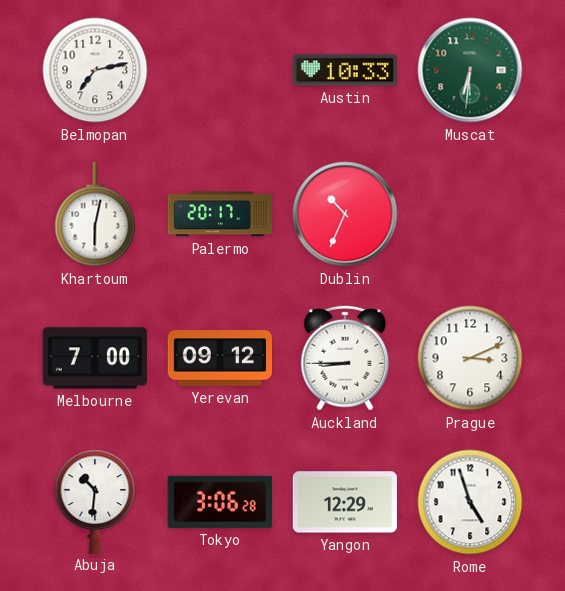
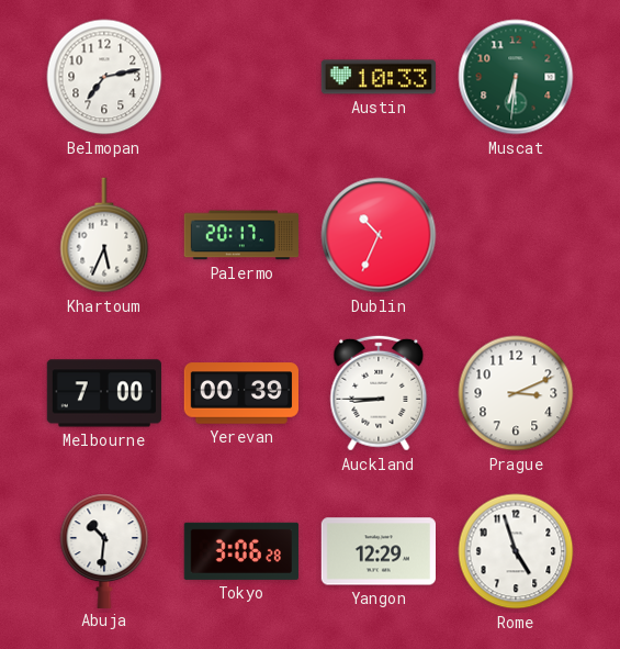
Khartoum: 6:02 -> 5:34
Yerevan: 09:12 -> 00:39
